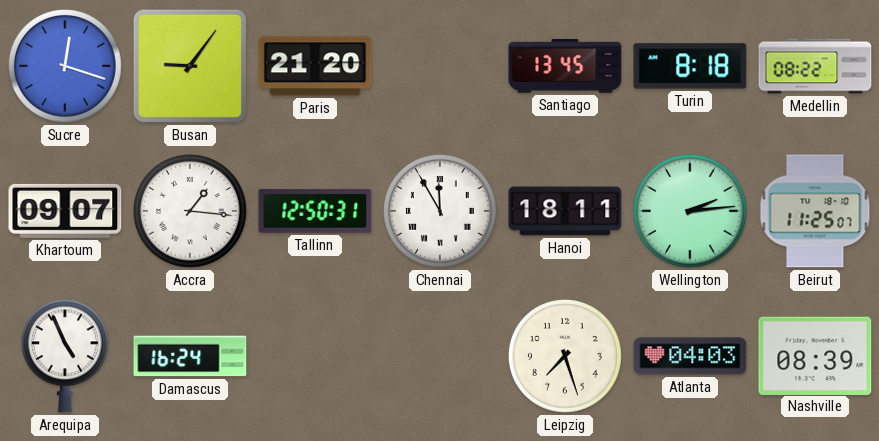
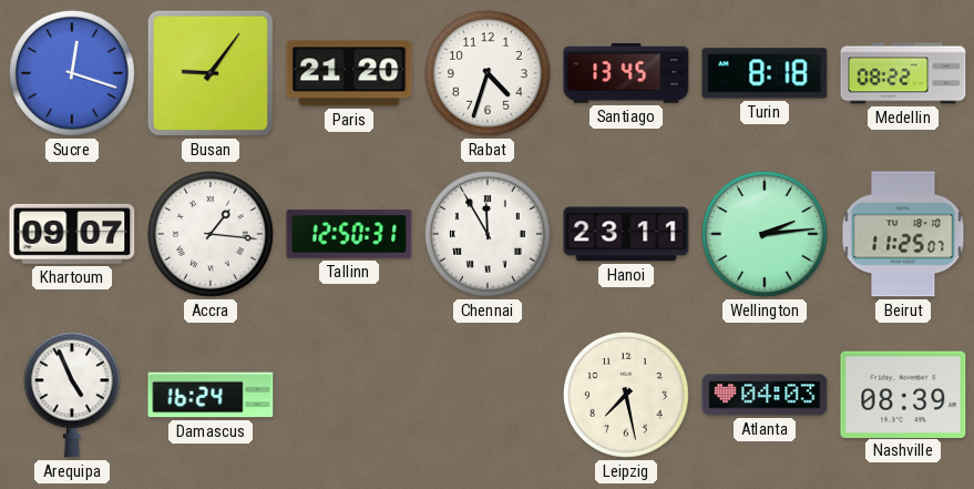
Rabat: none -> 4:33
Hanoi: 18:11 -> 23:11
Leipzig: 7:27 -> 7:28
